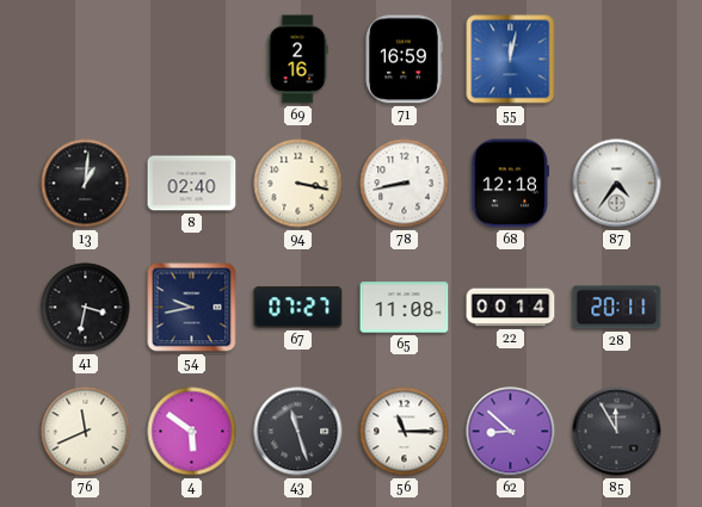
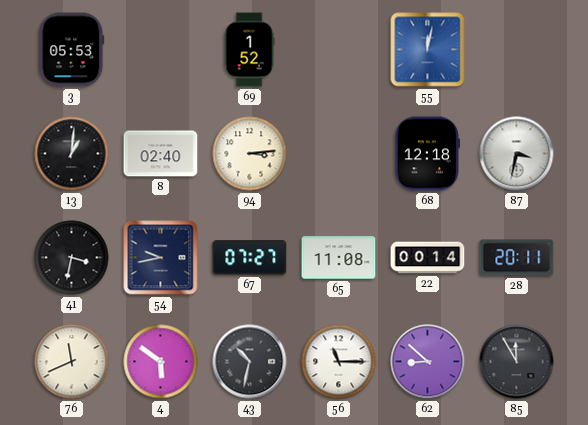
3: none -> 05:53
69: 2:16 -> 1:52
71: 16:59 -> none
94: 3:17 -> 3:14
78: 8:43 -> none
87: 4:36 -> 3:32
43: 11:27 -> 10:32
